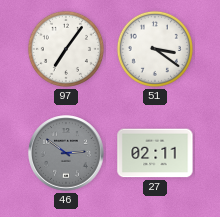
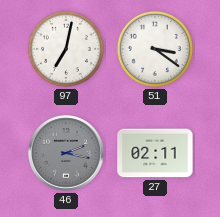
97: 7:06 -> 7:02
46: 2:51 -> 2:17
